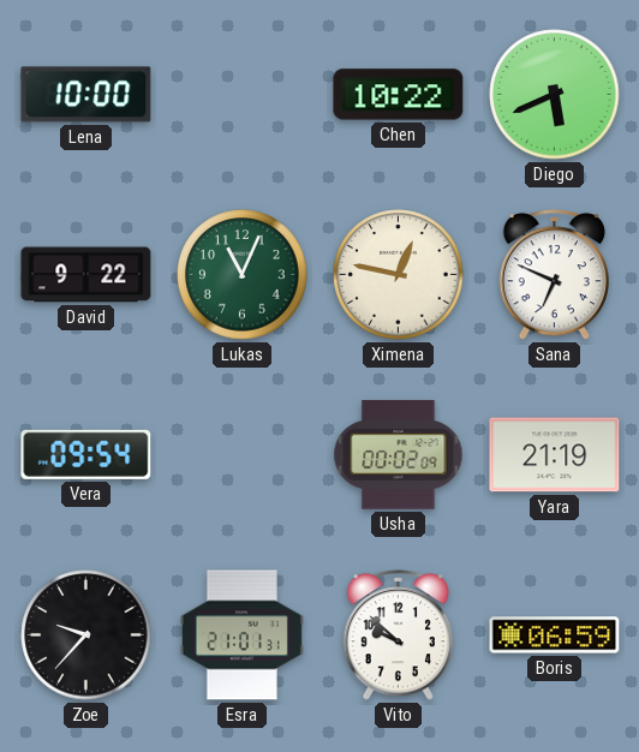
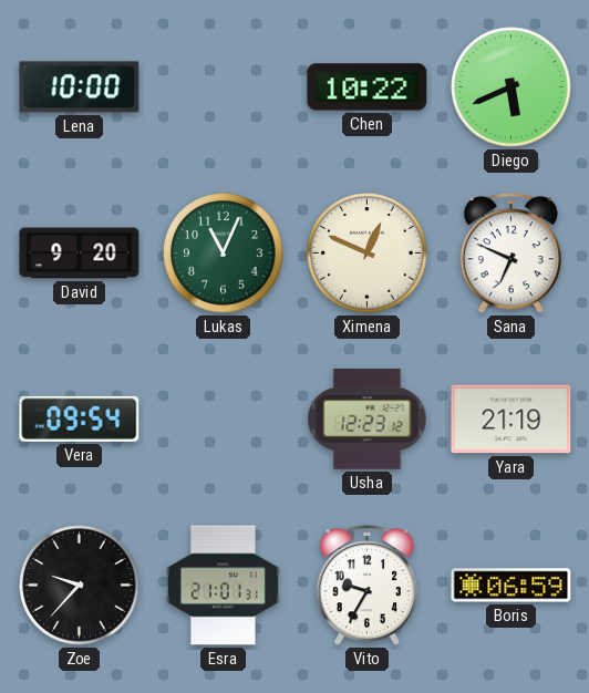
David: 9:22 -> 9:20
Ximena: 12:47 -> 12:49
Usha: 00:02 -> 12:23
Vito: 9:52 -> 9:35
